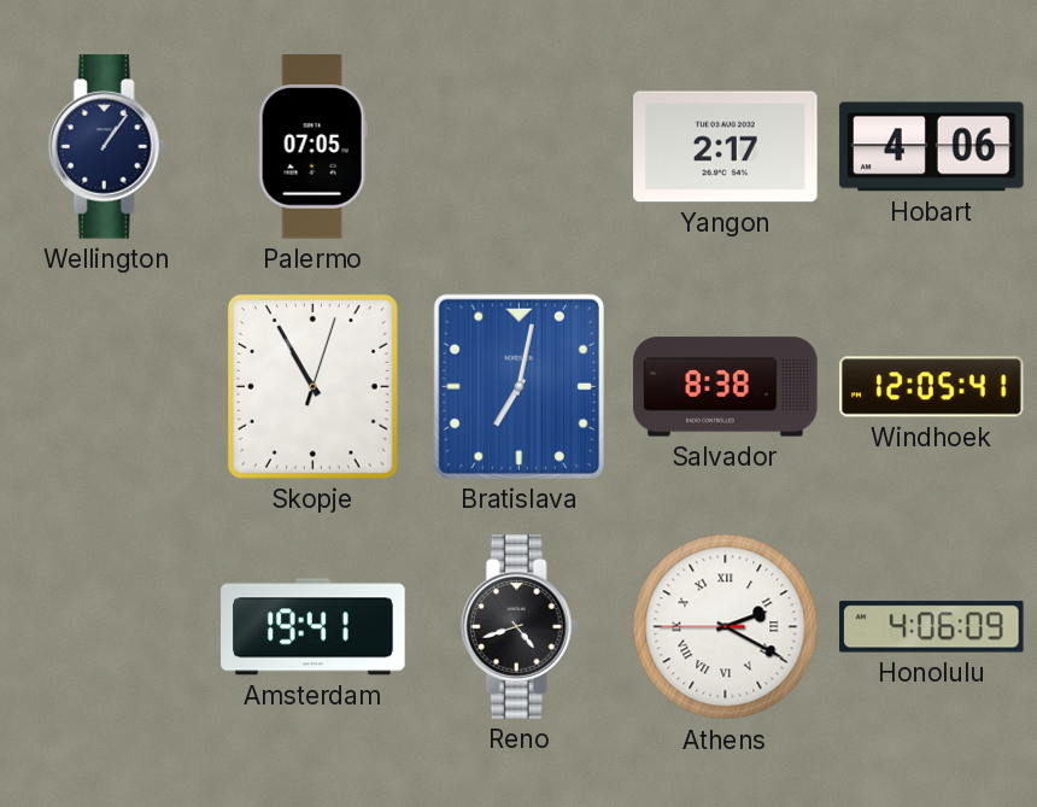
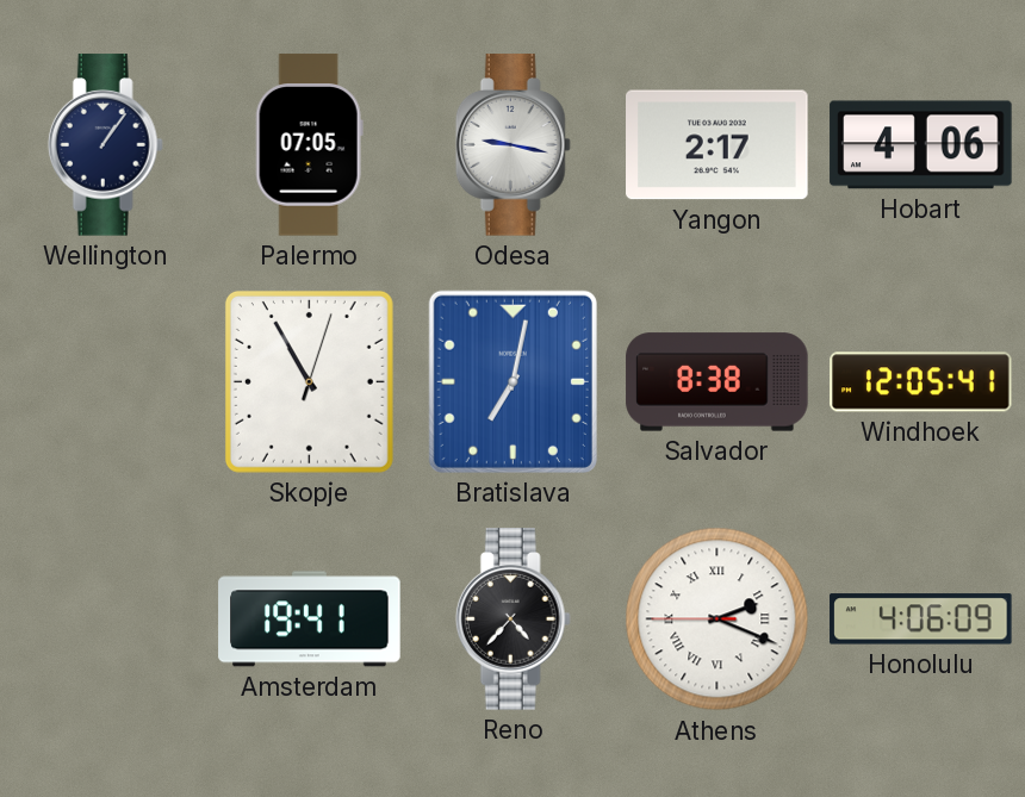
Odesa: none -> 9:17
Reno: 4:42 -> 4:37
Athens: 2:19 -> 2:18
